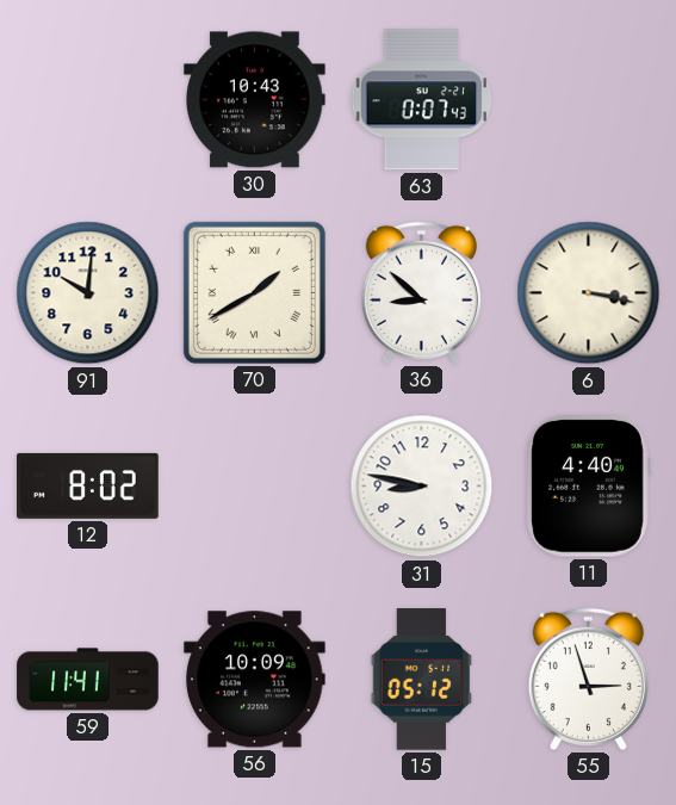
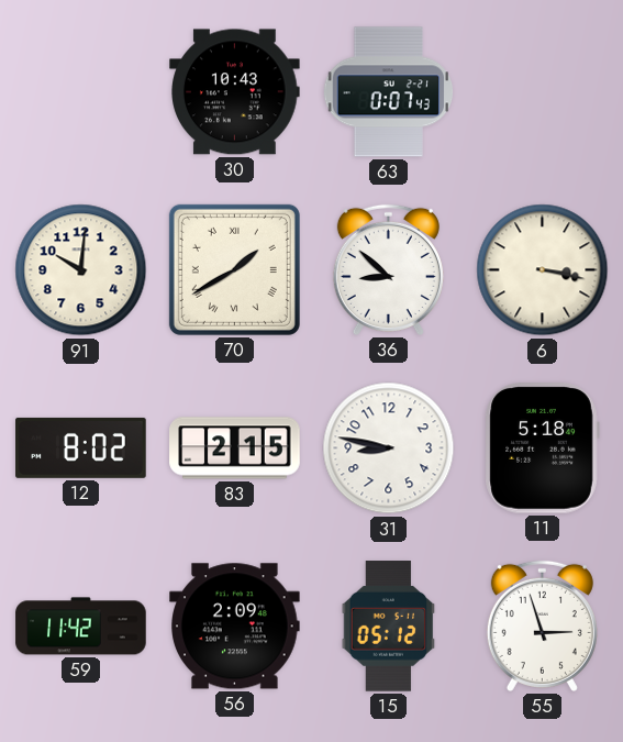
83: none -> 2:15
11: 4:40 -> 5:18
59: 11:41 -> 11:42
56: 10:09 -> 2:09
